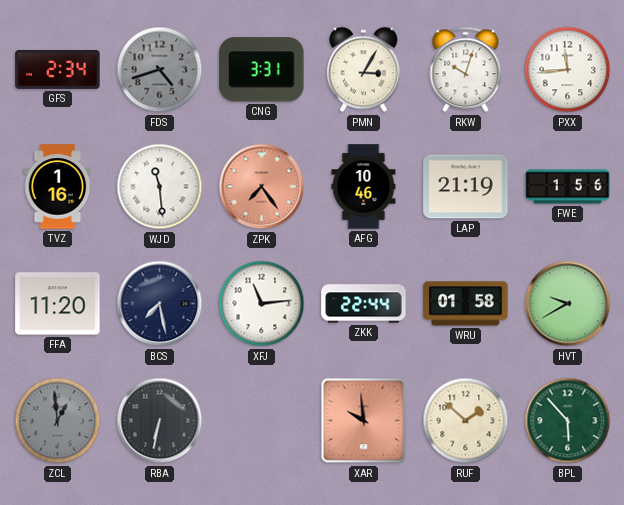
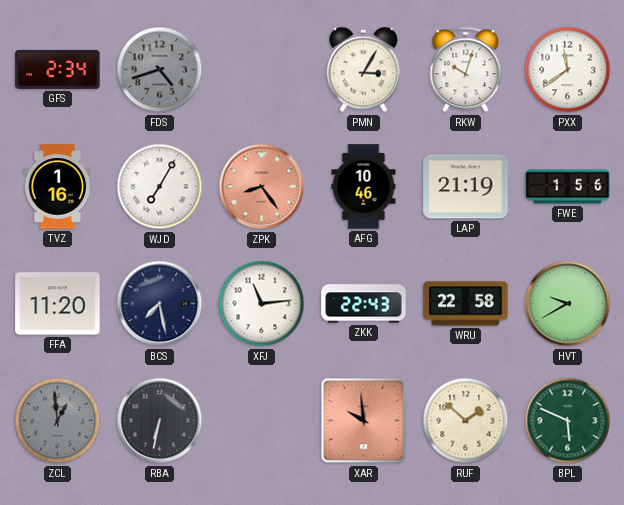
CNG: 3:31 -> none
PXX: 11:44 -> 11:39
WJD: 11:29 -> 7:05
ZPK: 7:24 -> 8:24
ZKK: 22:44 -> 22:43
WRU: 01:58 -> 22:58
BPL: 5:53 -> 5:49
